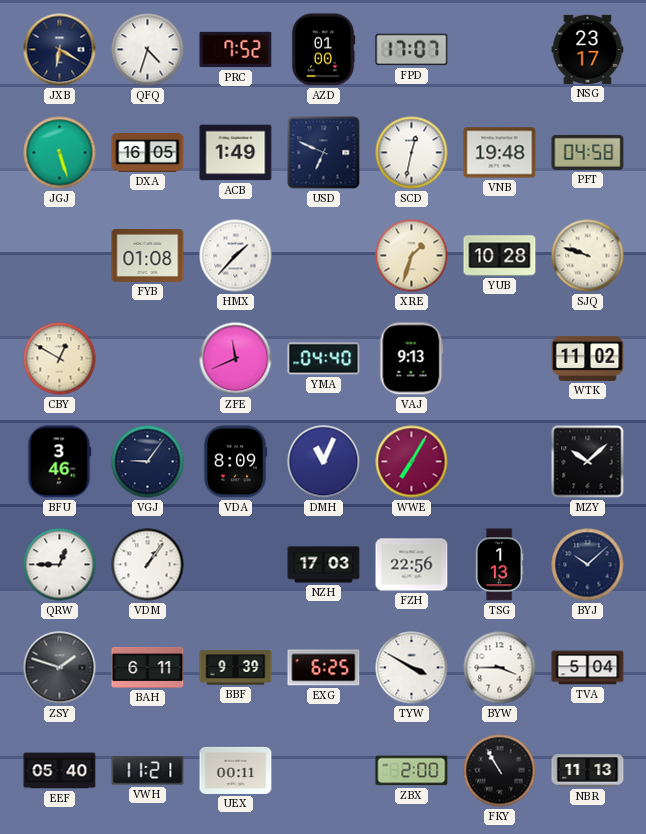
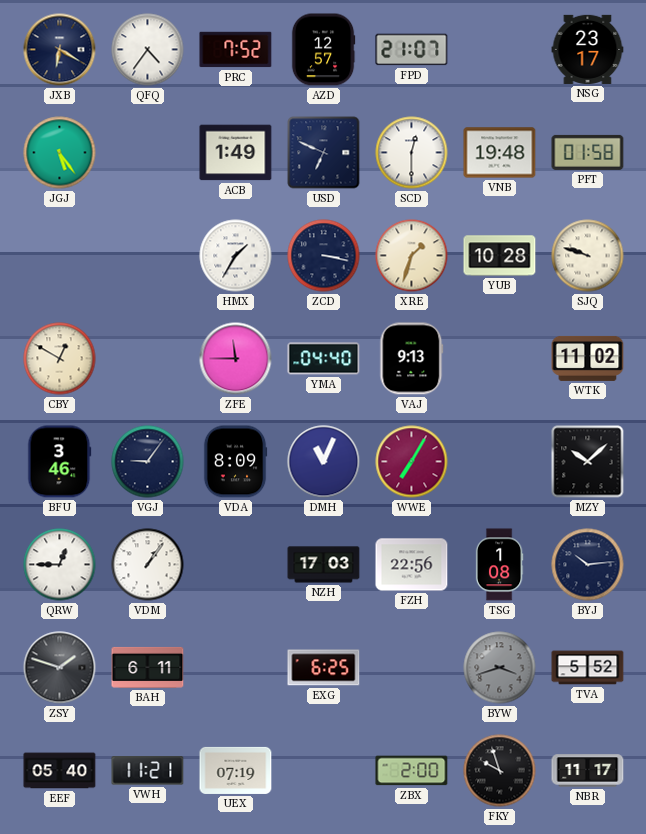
QFQ: 4:33 -> 4:36
AZD: 01:00 -> 12:57
FPD: 17:07 -> 21:07
JGJ: 5:27 -> 5:24
DXA: 16:05 -> none
SCD: 12:32 -> 12:30
PFT: 04:58 -> 01:58
FYB: 01:08 -> none
HMX: 1:37 -> 1:35
ZCD: none -> 3:17
ZFE: 11:41 -> 11:45
TSG: 1:13 -> 1:08
BYJ: 10:08 -> 10:14
BBF: 9:39 -> none
TYW: 3:50 -> none
BYW: 3:45 -> 3:42
BYW dial: white -> grey
TVA: 5:04 -> 5:52
UEX: 00:11 -> 07:19
FKY: 10:55 -> 9:57
NBR: 11:13 -> 11:17
